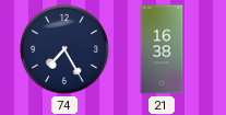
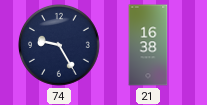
74: 7:25 -> 9:25
